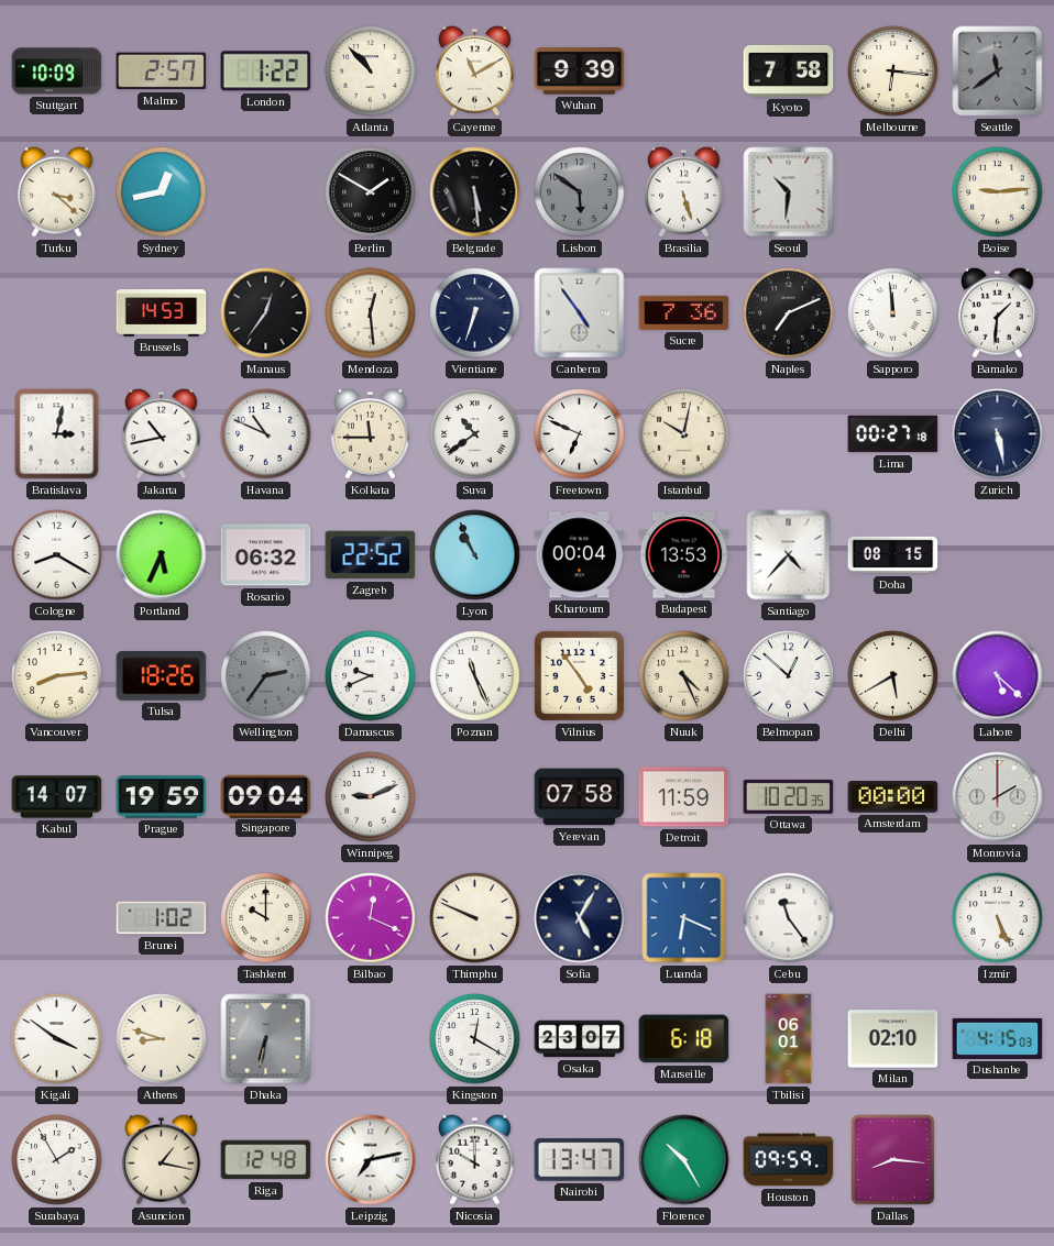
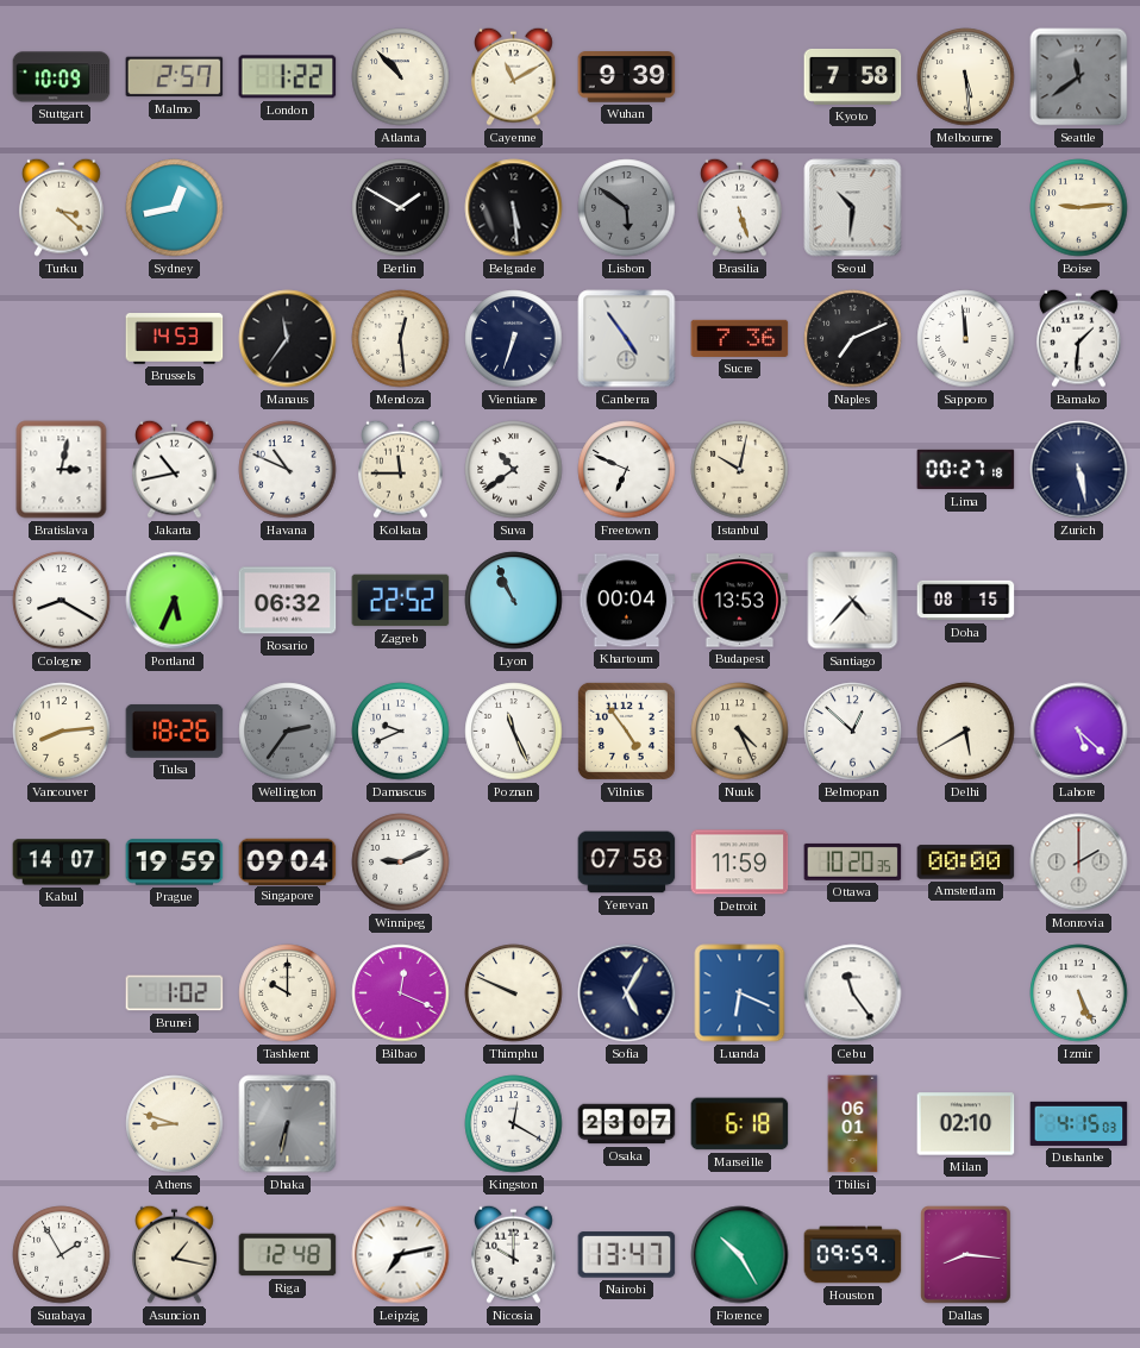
Melbourne: 6:16 -> 5:29
Manaus: 12:36 -> 11:36
Kigali: 3:51 -> none
